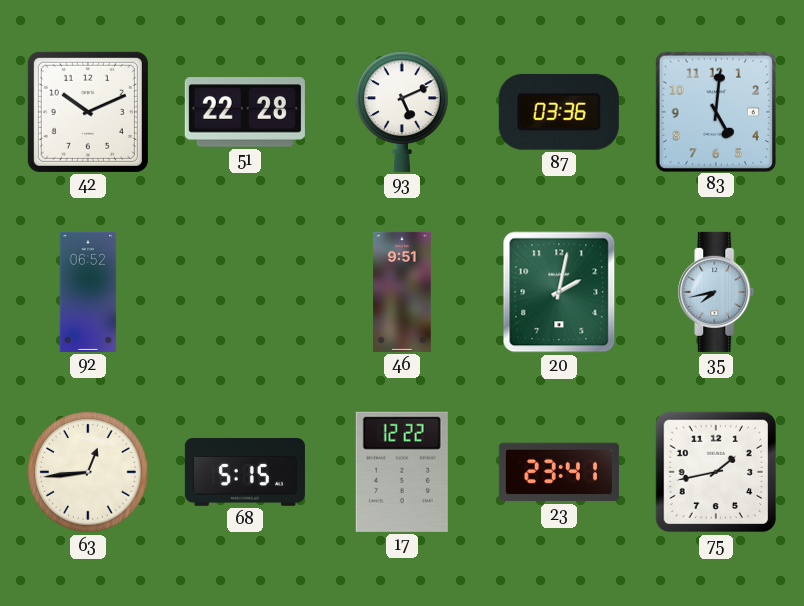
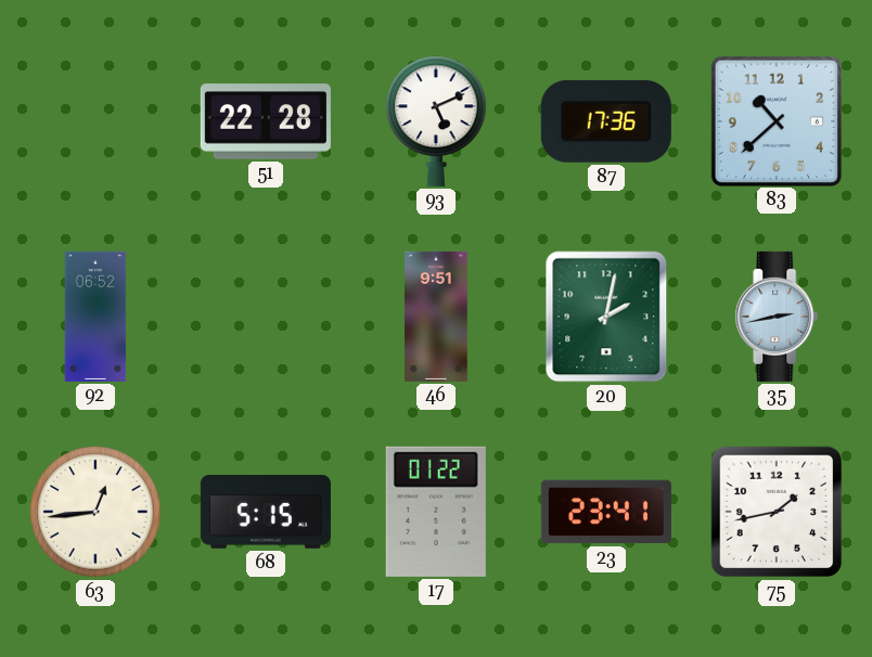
42: 10:11 -> none
87: 03:36 -> 17:36
83: 5:01 -> 10:38
35: 7:43 -> 2:43
17: 12:22 -> 01:22
